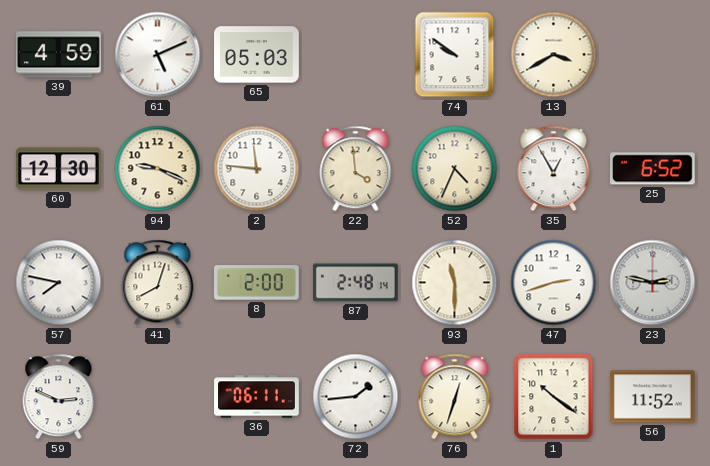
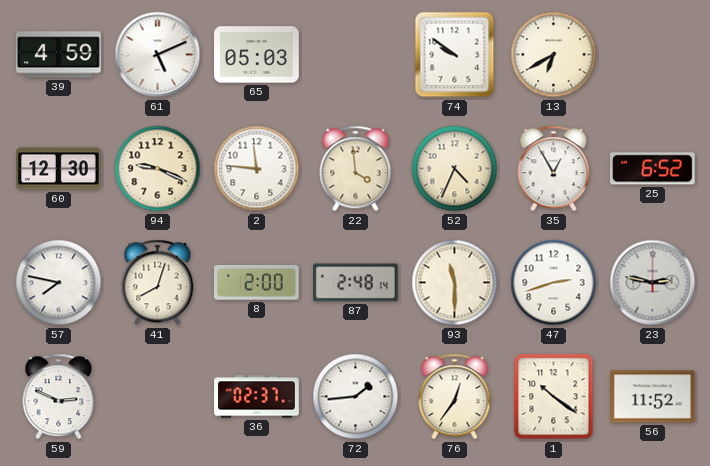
13: 3:40 -> 6:40
36: 06:11 -> 02:37
76: 12:33 -> 12:36
